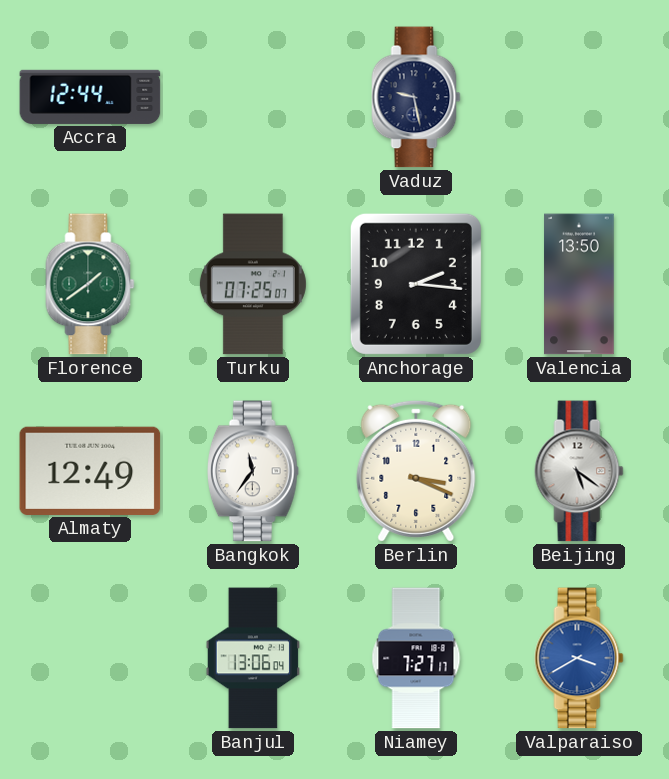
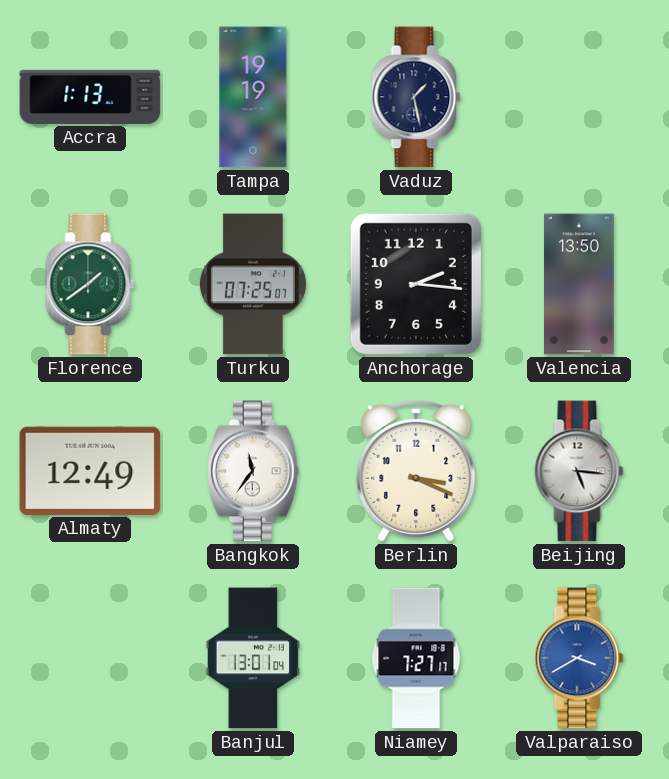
Accra: 12:44 -> 1:13
Tampa: none -> 19:19
Vaduz: 9:28 -> 1:28
Beijing: 5:21 -> 5:16
Banjul: 13:06 -> 13:01
